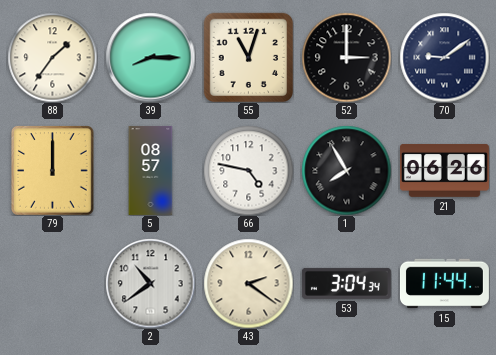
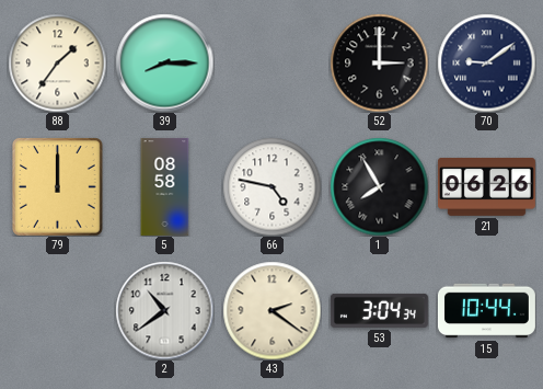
55: 11:03 -> none
5: 08:57 -> 08:58
15: 11:44 -> 10:44
